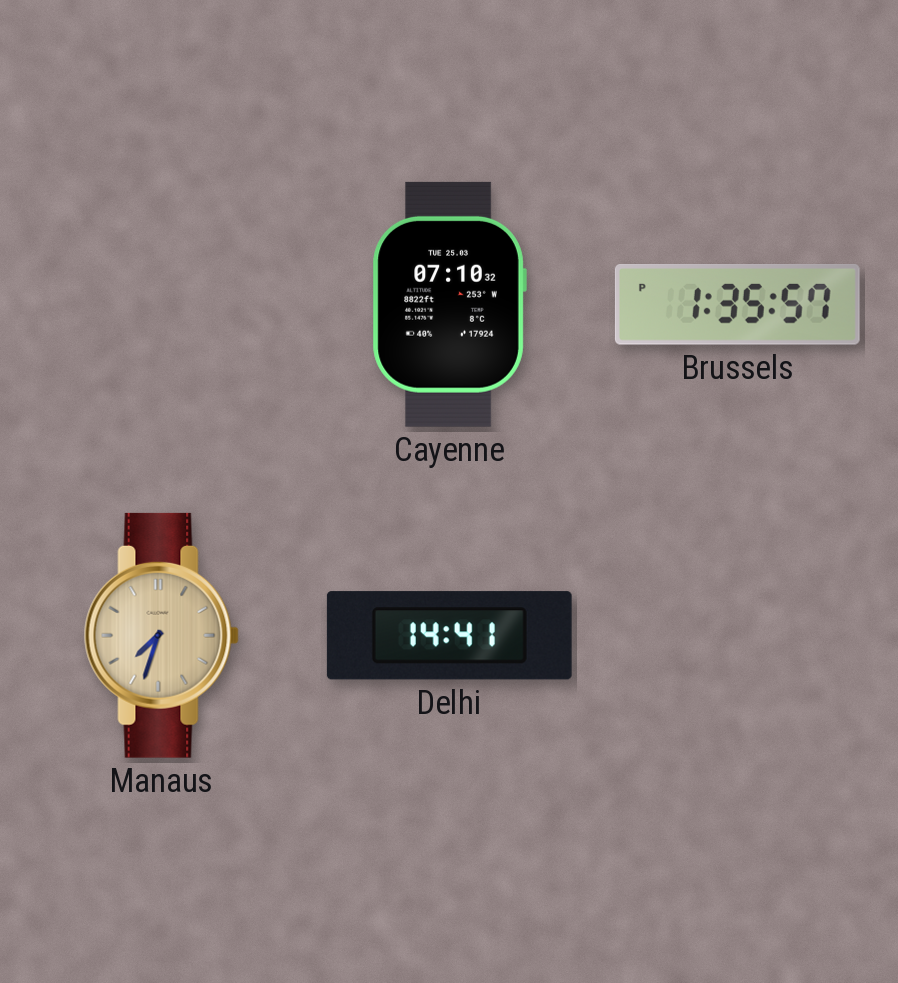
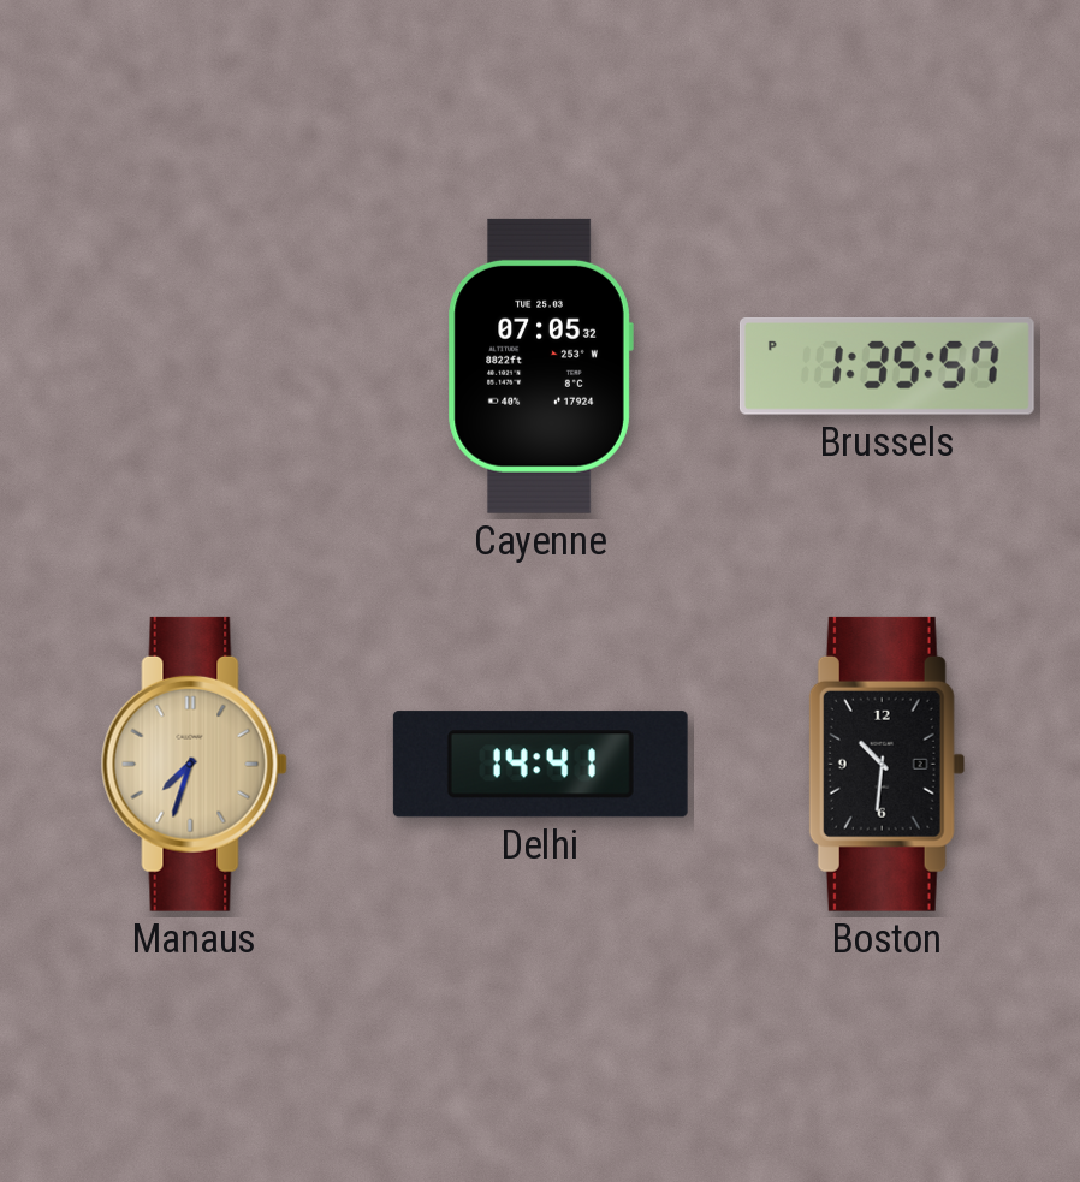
Cayenne: 07:10 -> 07:05
Boston: none -> 10:31
